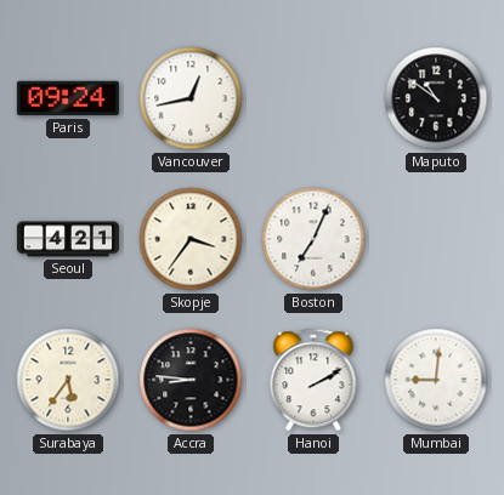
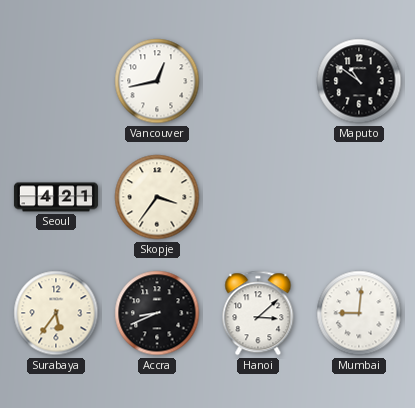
Paris: 09:24 -> none
Boston: 7:04 -> none
Accra: 8:46 -> 8:41
Hanoi: 2:10 -> 3:08
